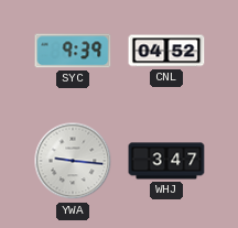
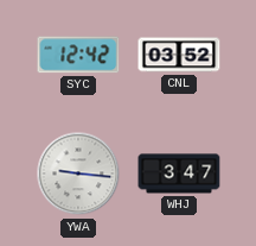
SYC: 9:39 -> 12:42
CNL: 04:52 -> 03:52
